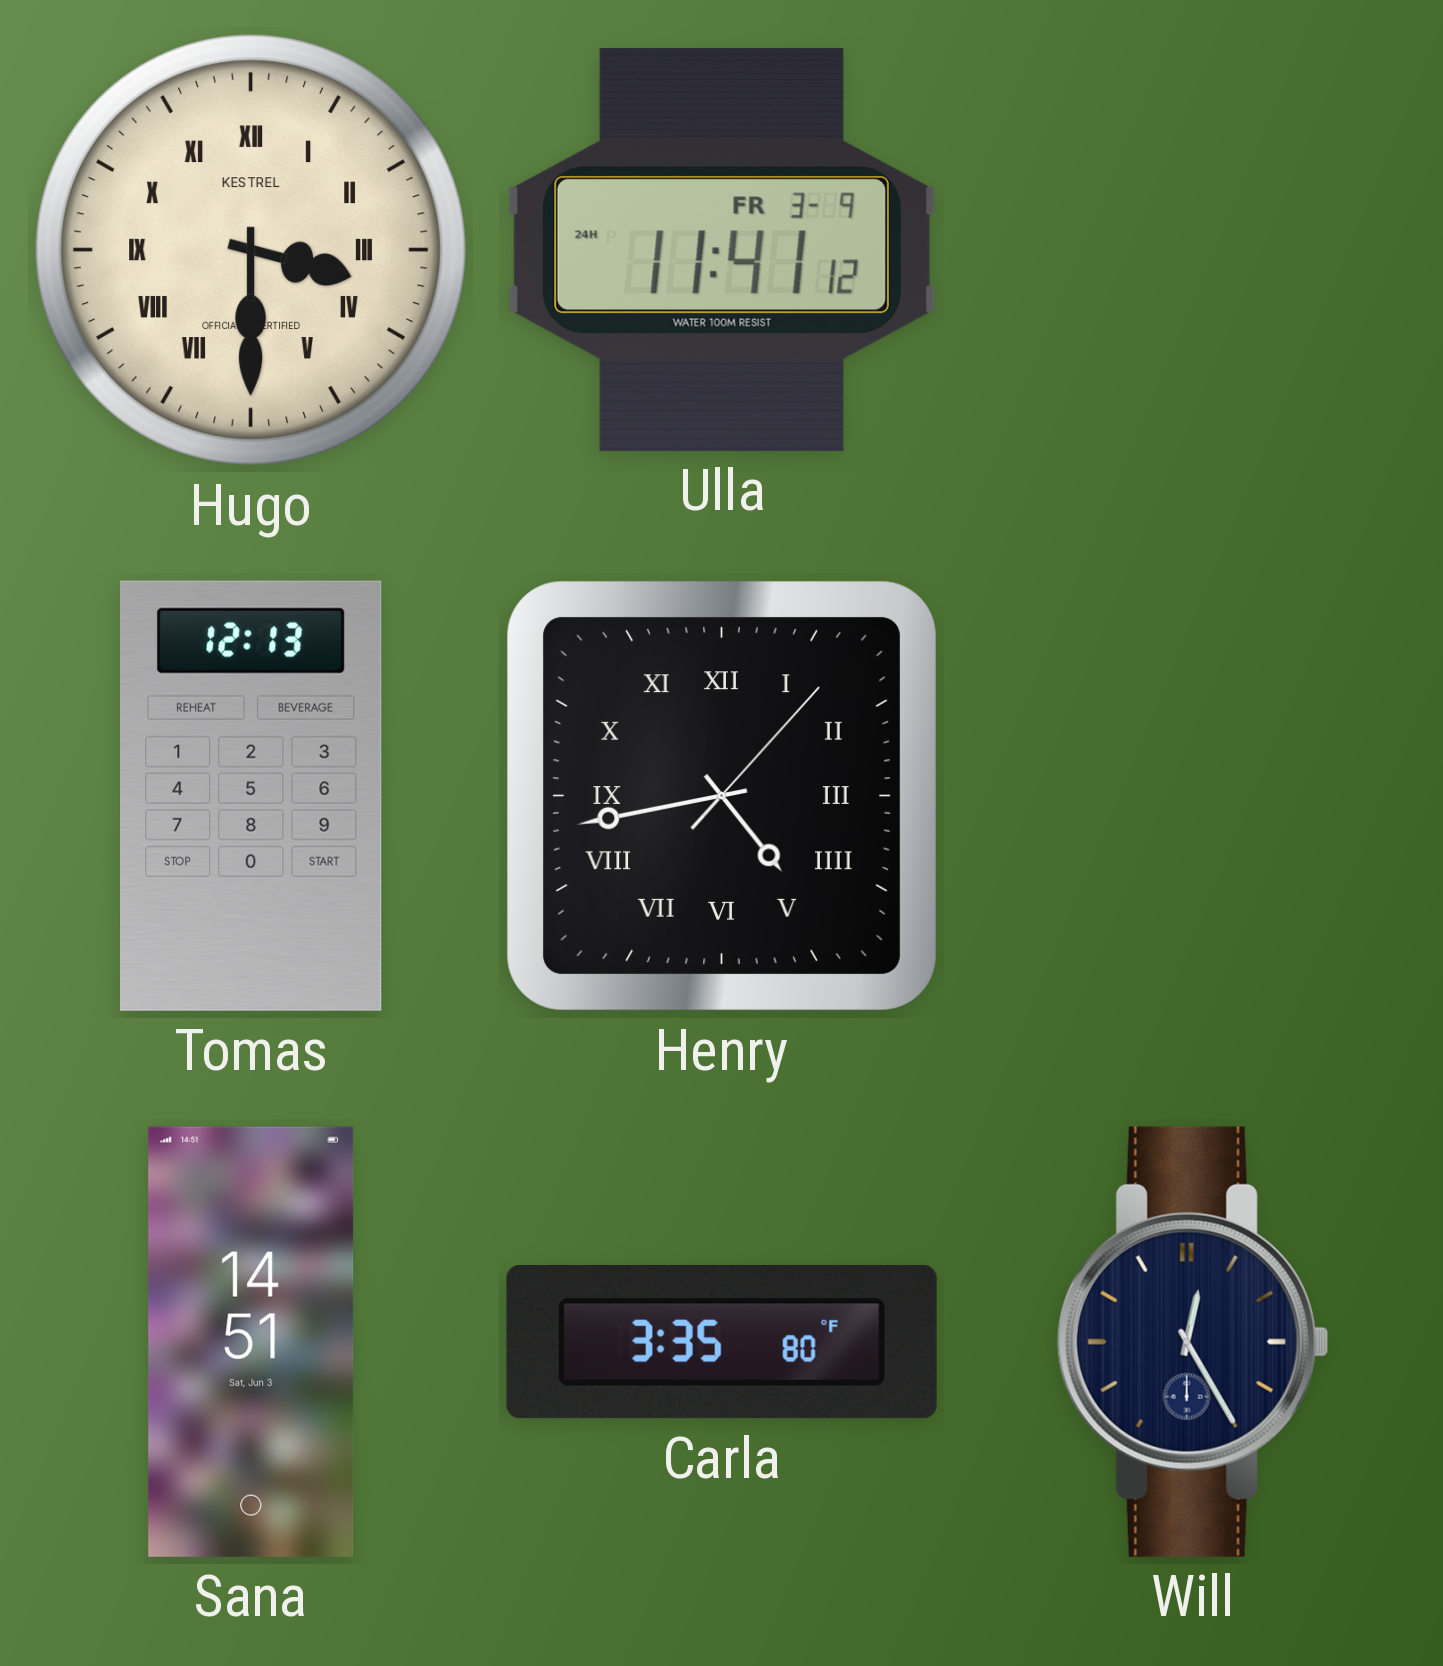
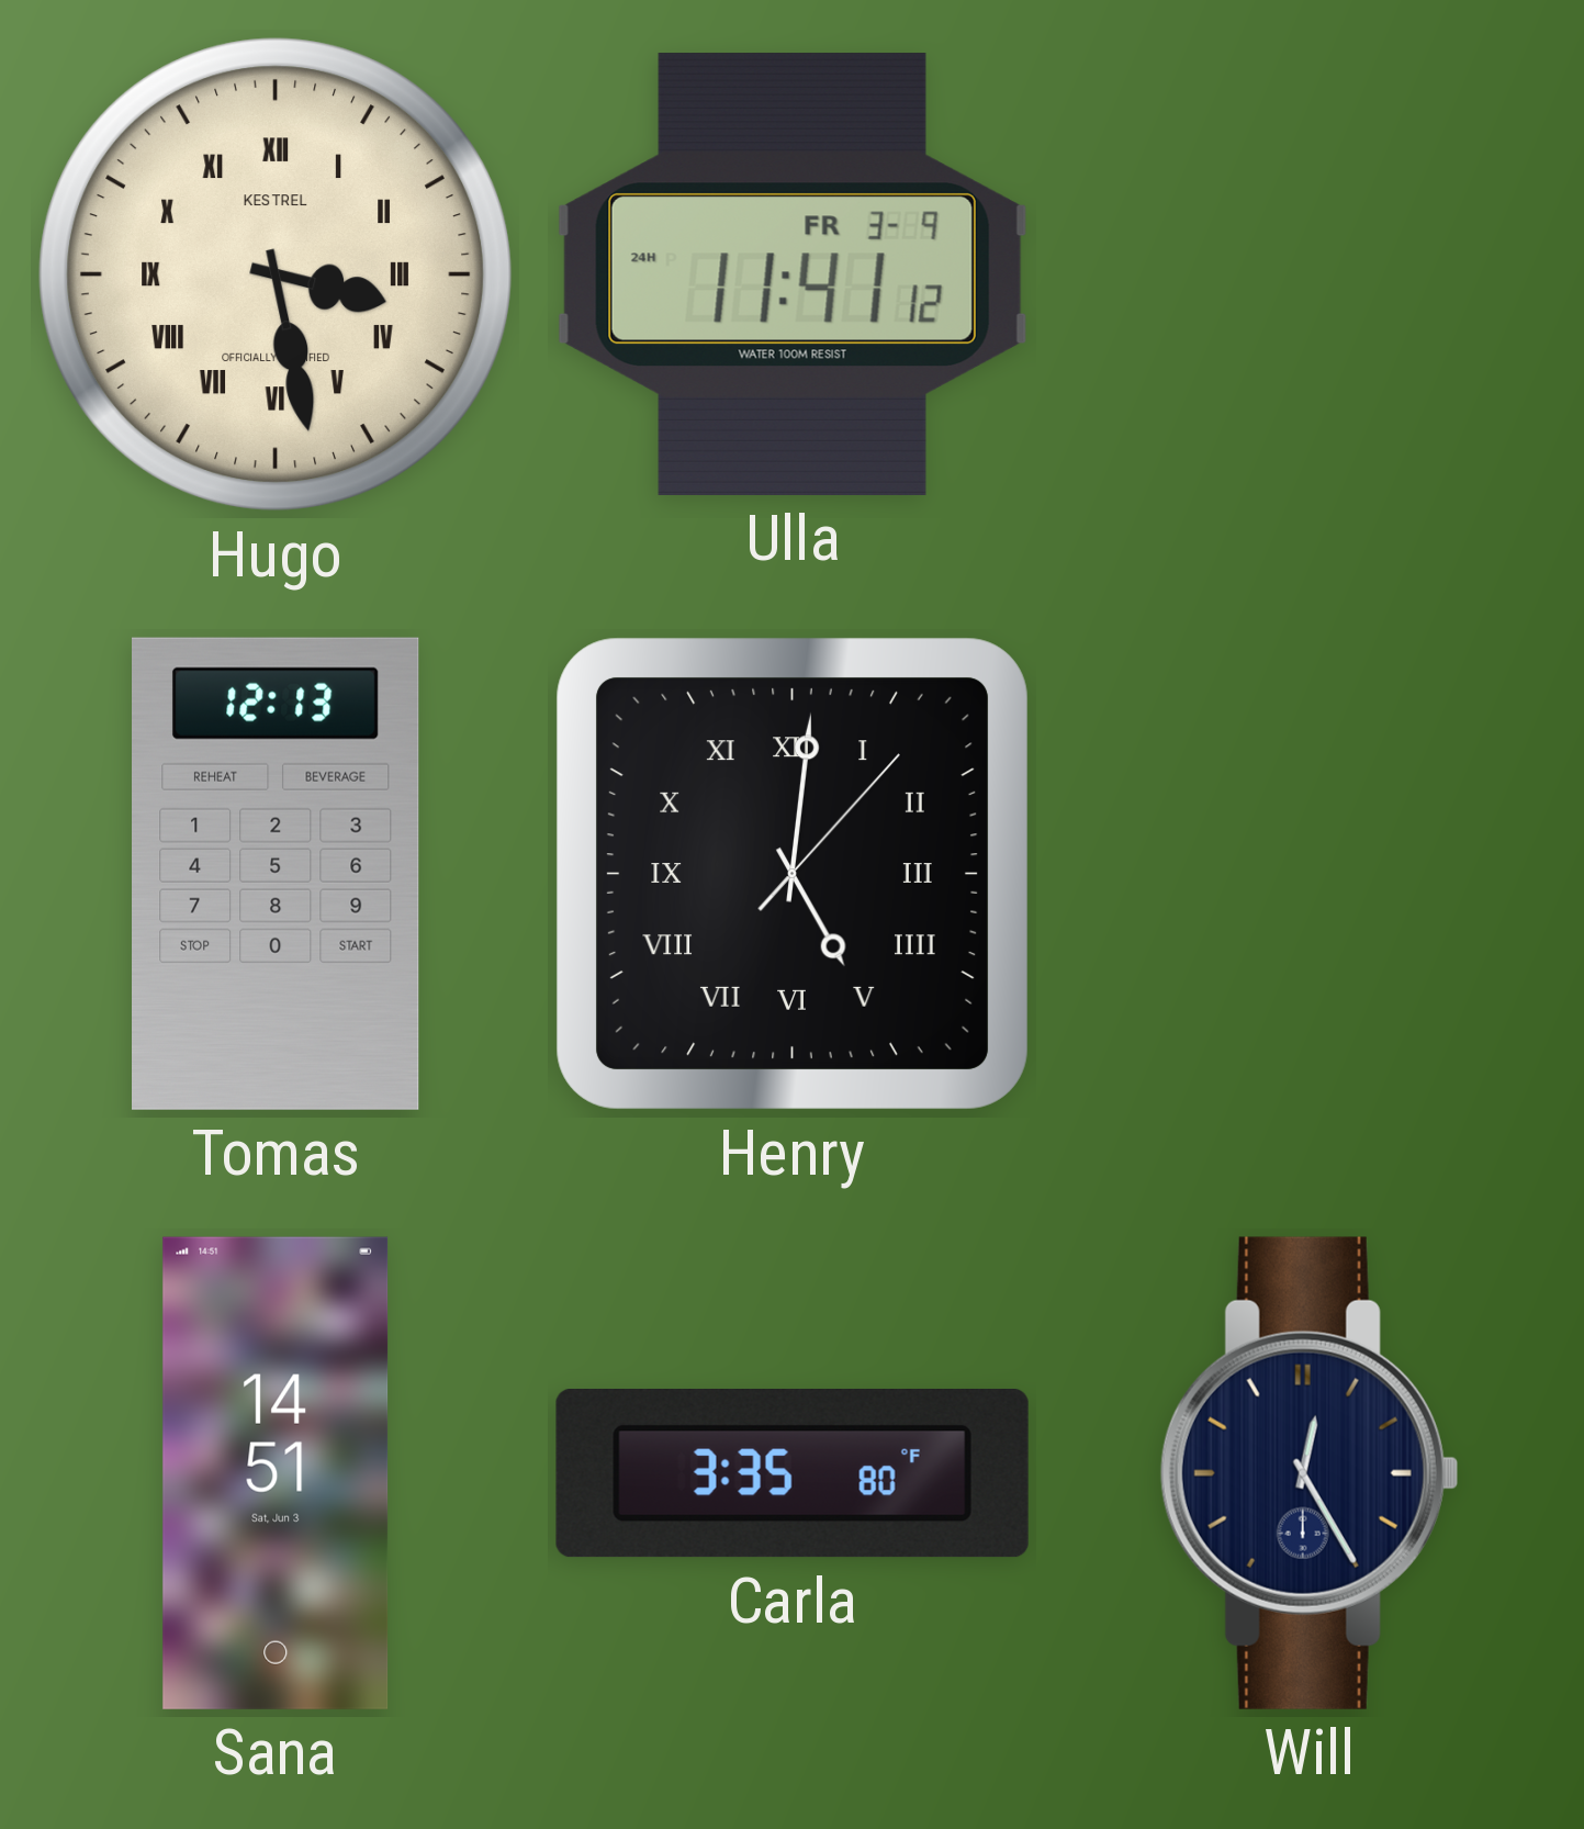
Hugo: 3:30 -> 3:28
Henry: 4:43 -> 5:01
